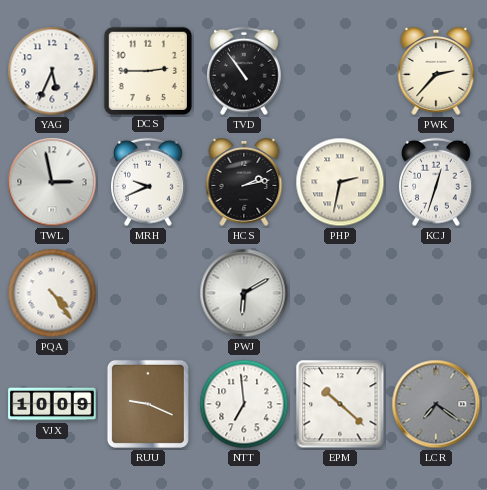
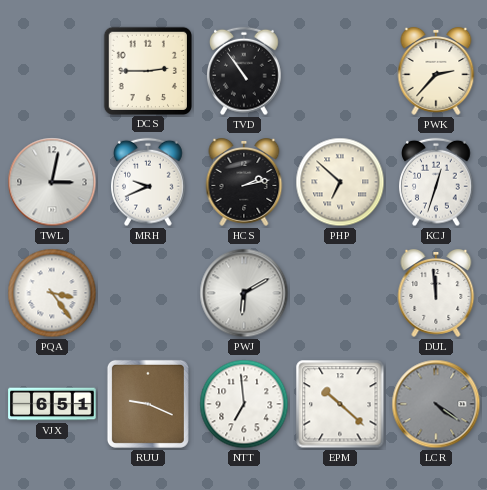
YAG: 5:34 -> none
TWL: 2:58 -> 3:02
PHP: 2:32 -> 6:52
PQA: 4:24 -> 3:24
DUL: none -> 11:59
VJX: 10:09 -> 6:51
LCR: 7:21 -> 4:21
